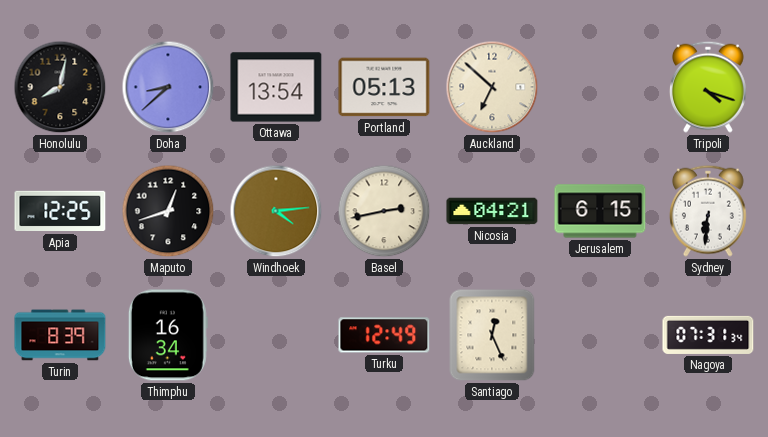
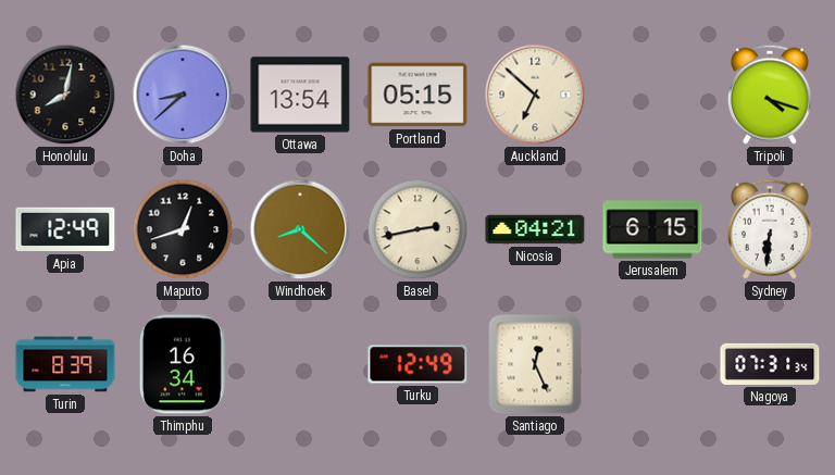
Portland: 05:13 -> 05:15
Apia: 12:25 -> 12:49
Windhoek: 4:14 -> 8:22
